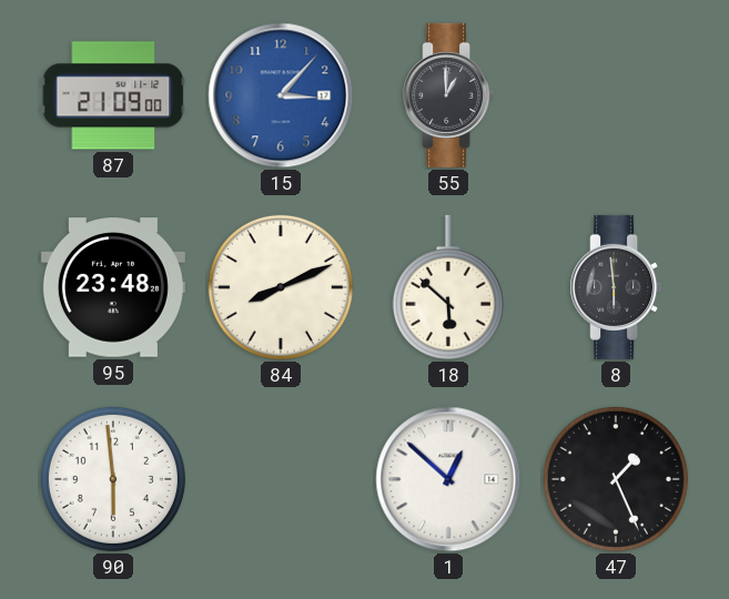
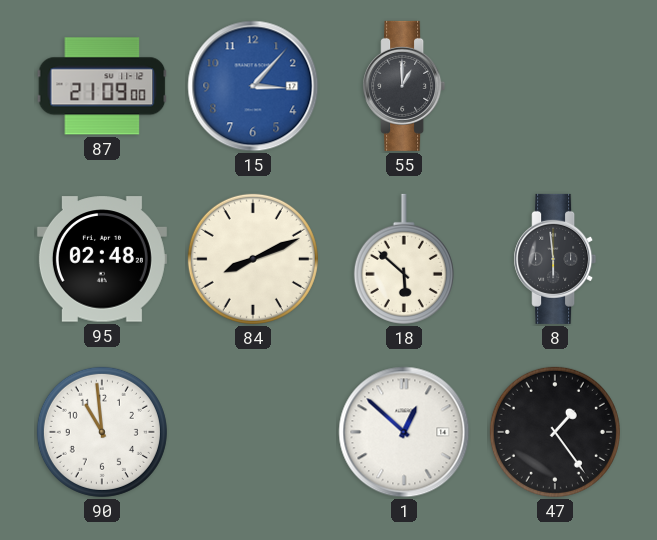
95: 23:48 -> 02:48
90: 5:59 -> 10:59
47: 1:26 -> 1:24
